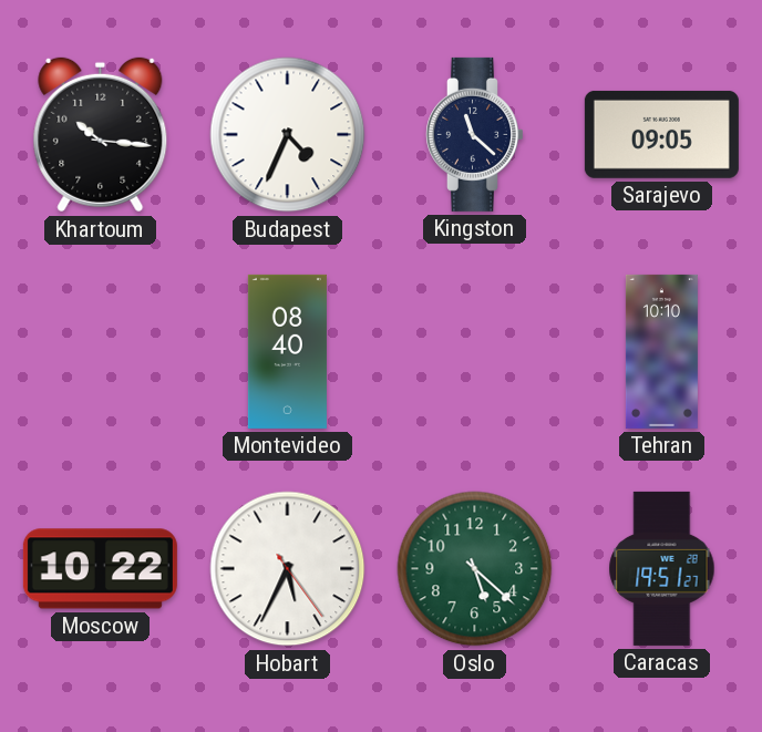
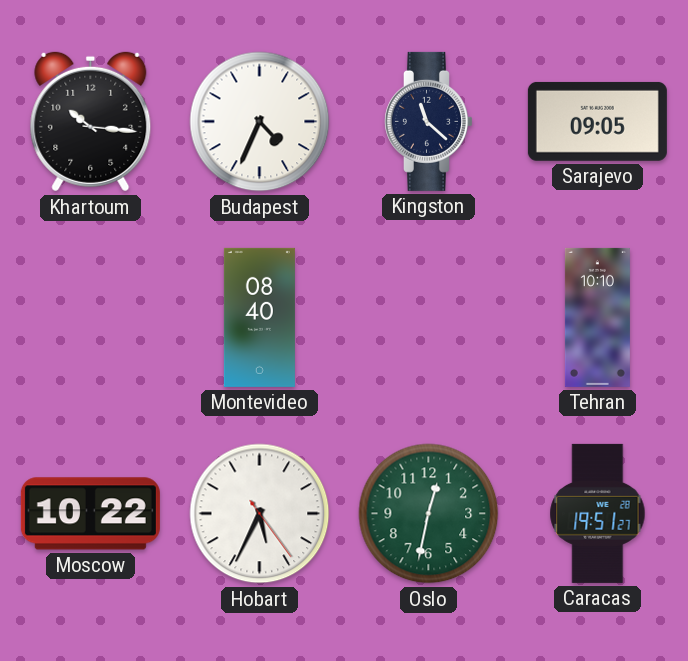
Oslo: 5:22 -> 12:32
